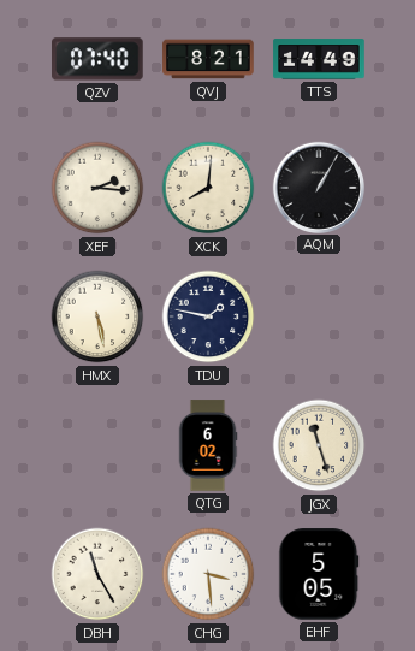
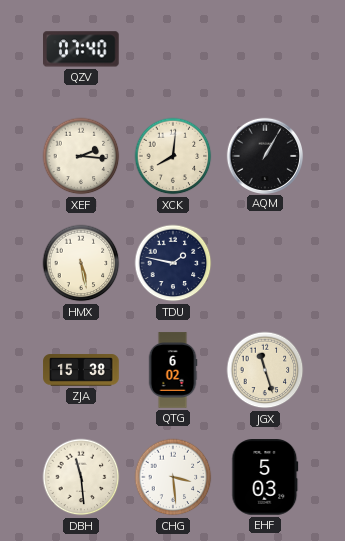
QVJ: 8:21 -> none
TTS: 14:49 -> none
ZJA: none -> 15:38
DBH: 11:25 -> 11:29
EHF: 5:05 -> 5:03
